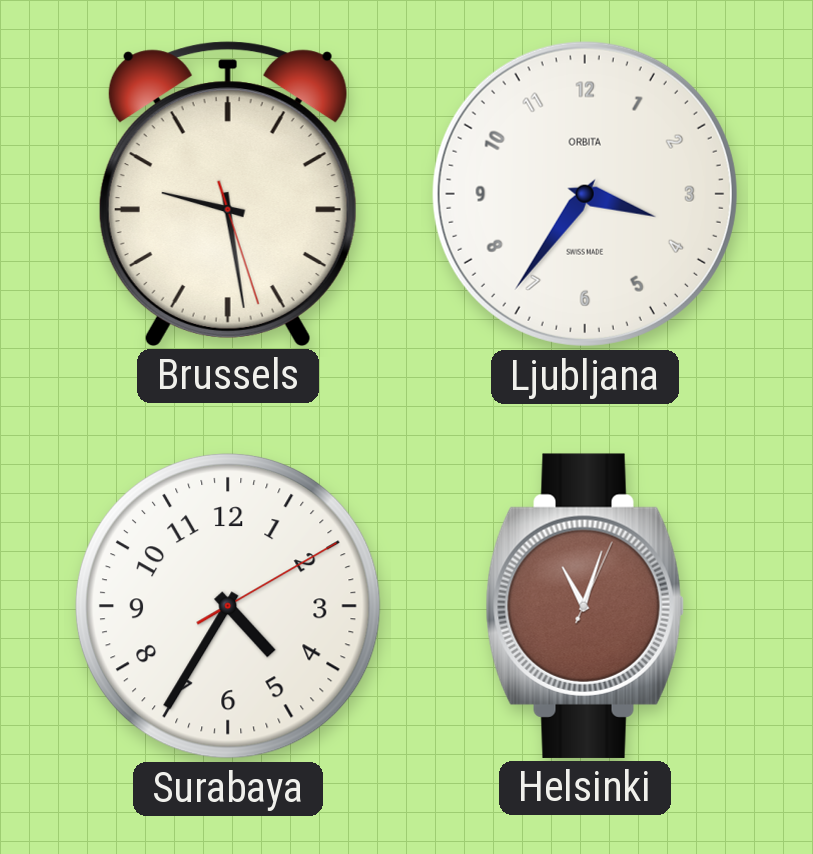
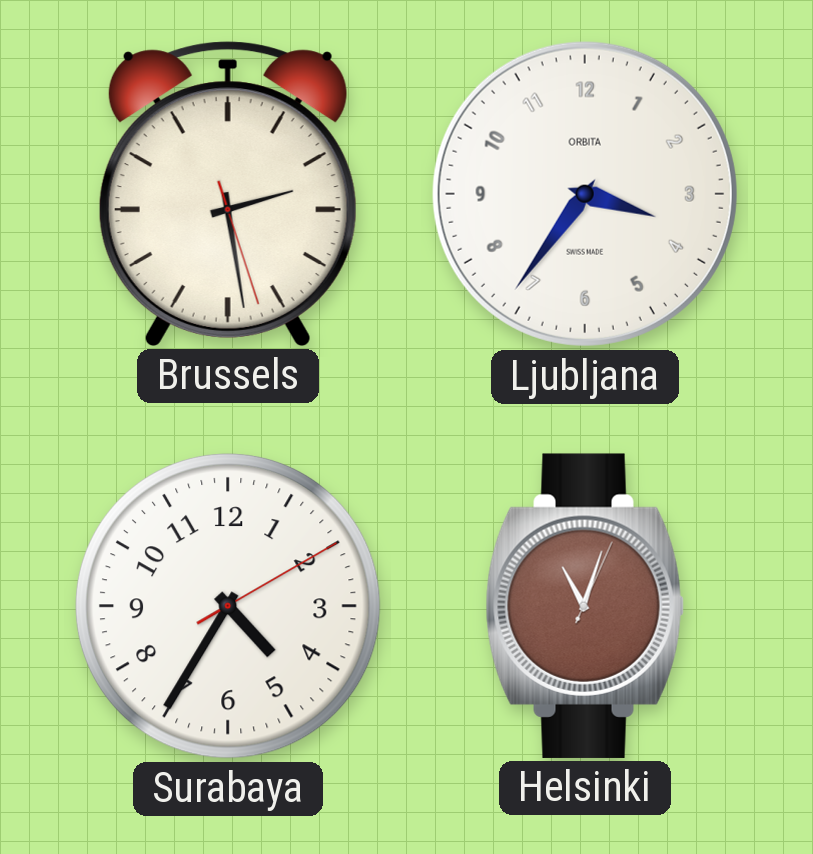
Brussels: 9:28 -> 2:28
